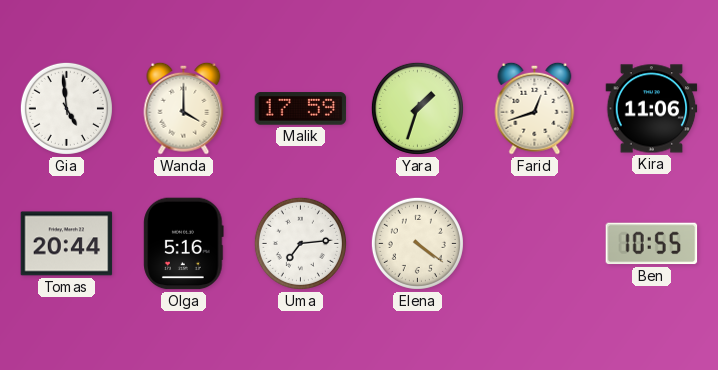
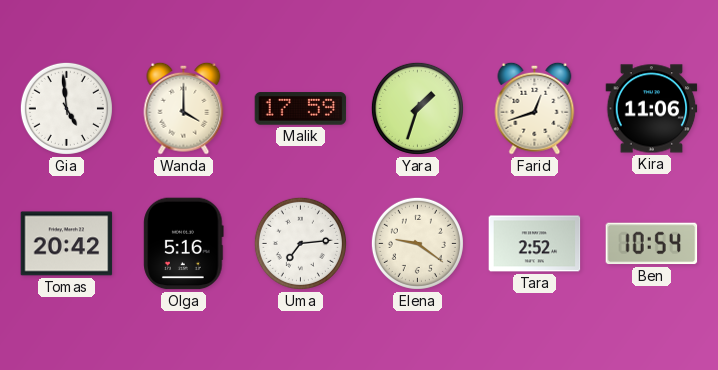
Tomas: 20:44 -> 20:42
Elena: 4:21 -> 9:21
Tara: none -> 2:52
Ben: 10:55 -> 10:54
